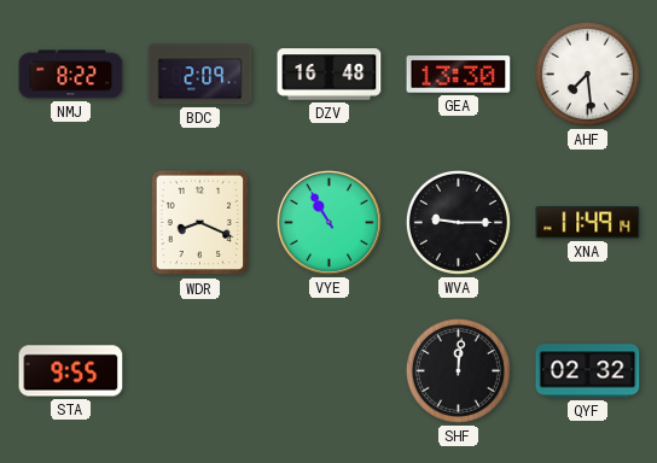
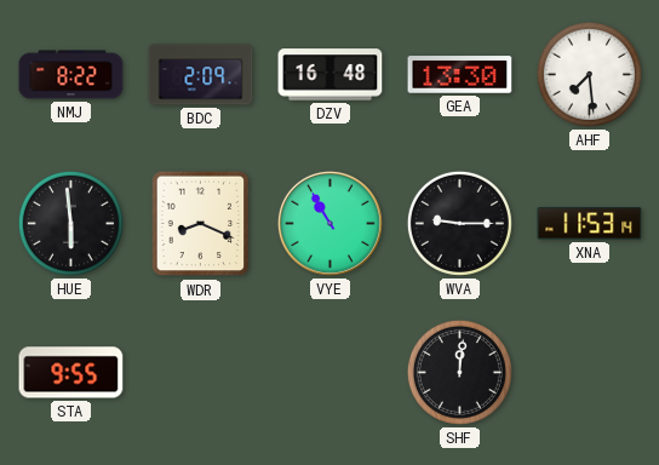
HUE: none -> 5:59
XNA: 11:49 -> 11:53
QYF: 02:32 -> none
